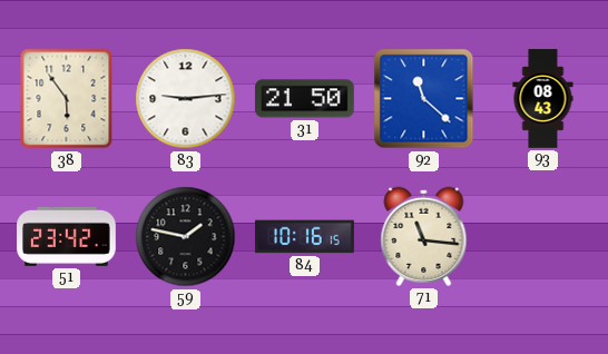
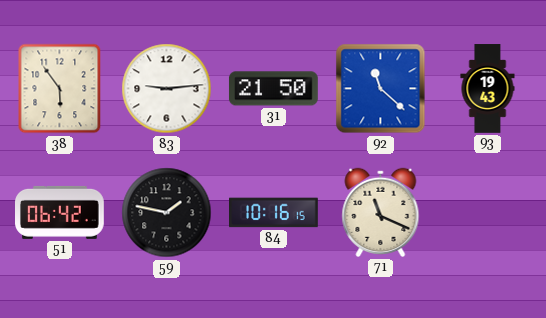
93: 08:43 -> 19:43
51: 23:42 -> 06:42
71: 11:16 -> 11:19
